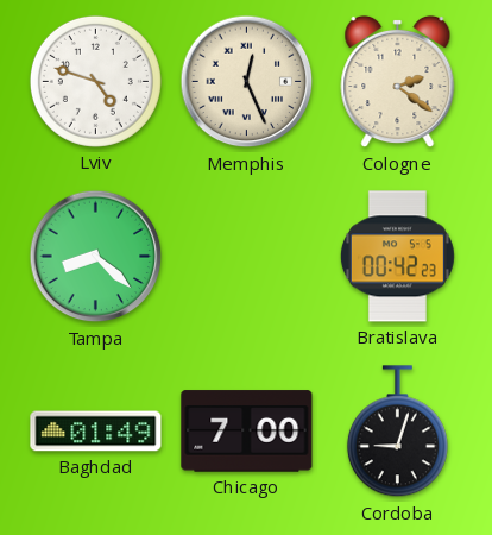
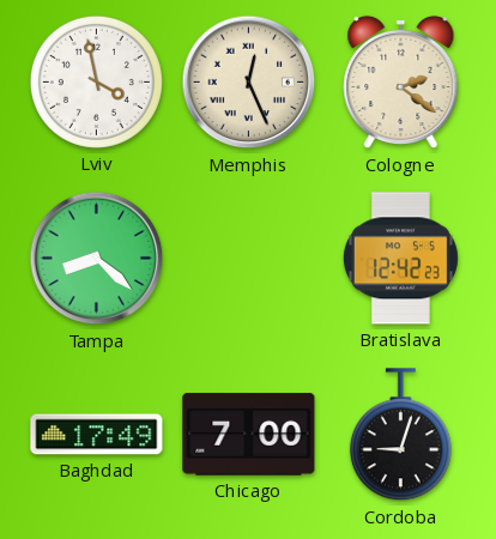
Lviv: 4:48 -> 3:58
Bratislava: 00:42 -> 12:42
Baghdad: 01:49 -> 17:49
